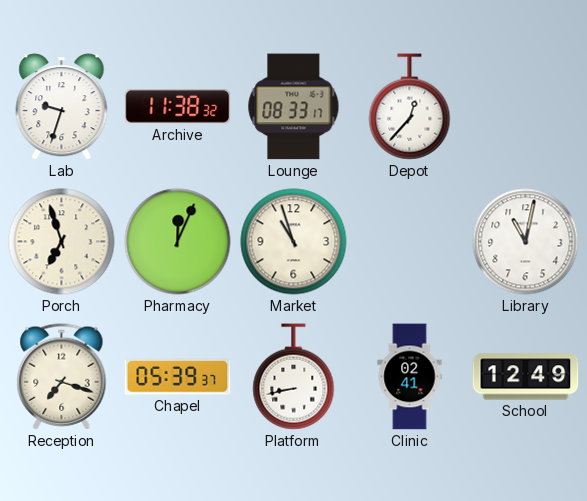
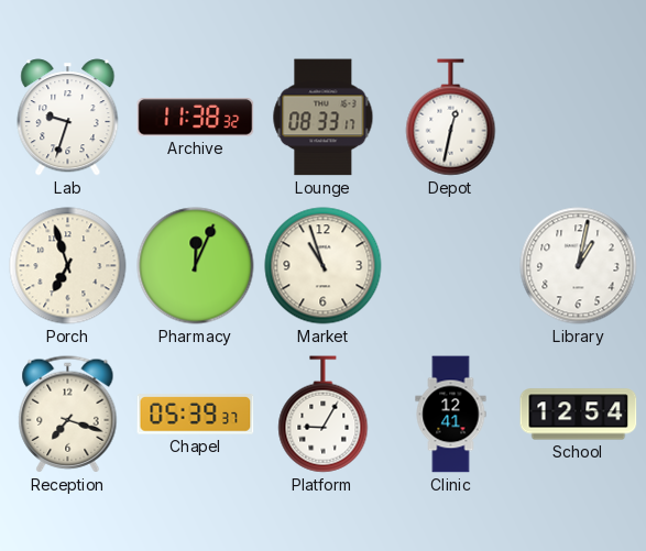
Depot: 12:37 -> 12:32
Library: 11:02 -> 1:02
Platform: 8:43 -> 9:05
Clinic: 02:41 -> 12:41
School: 12:49 -> 12:54
